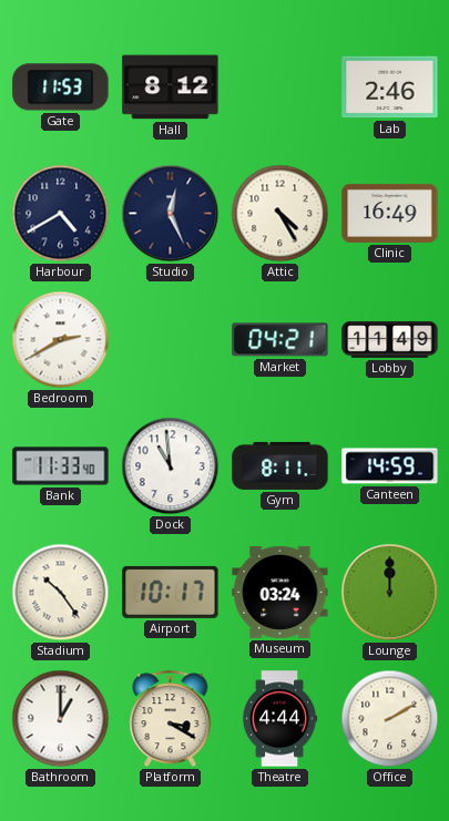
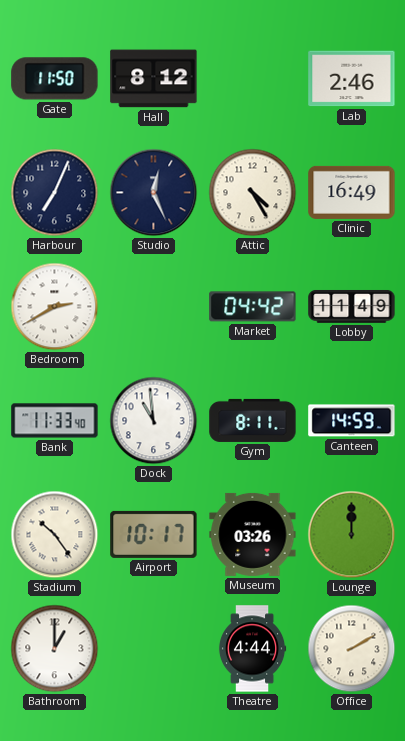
Gate: 11:53 -> 11:50
Harbour: 4:40 -> 7:04
Market: 04:21 -> 04:42
Museum: 03:24 -> 03:26
Platform: 3:20 -> none
